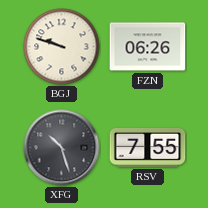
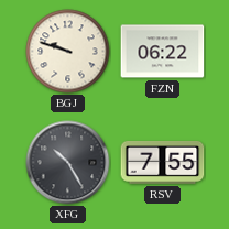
FZN: 06:26 -> 06:22
XFG: 10:27 -> 10:25
